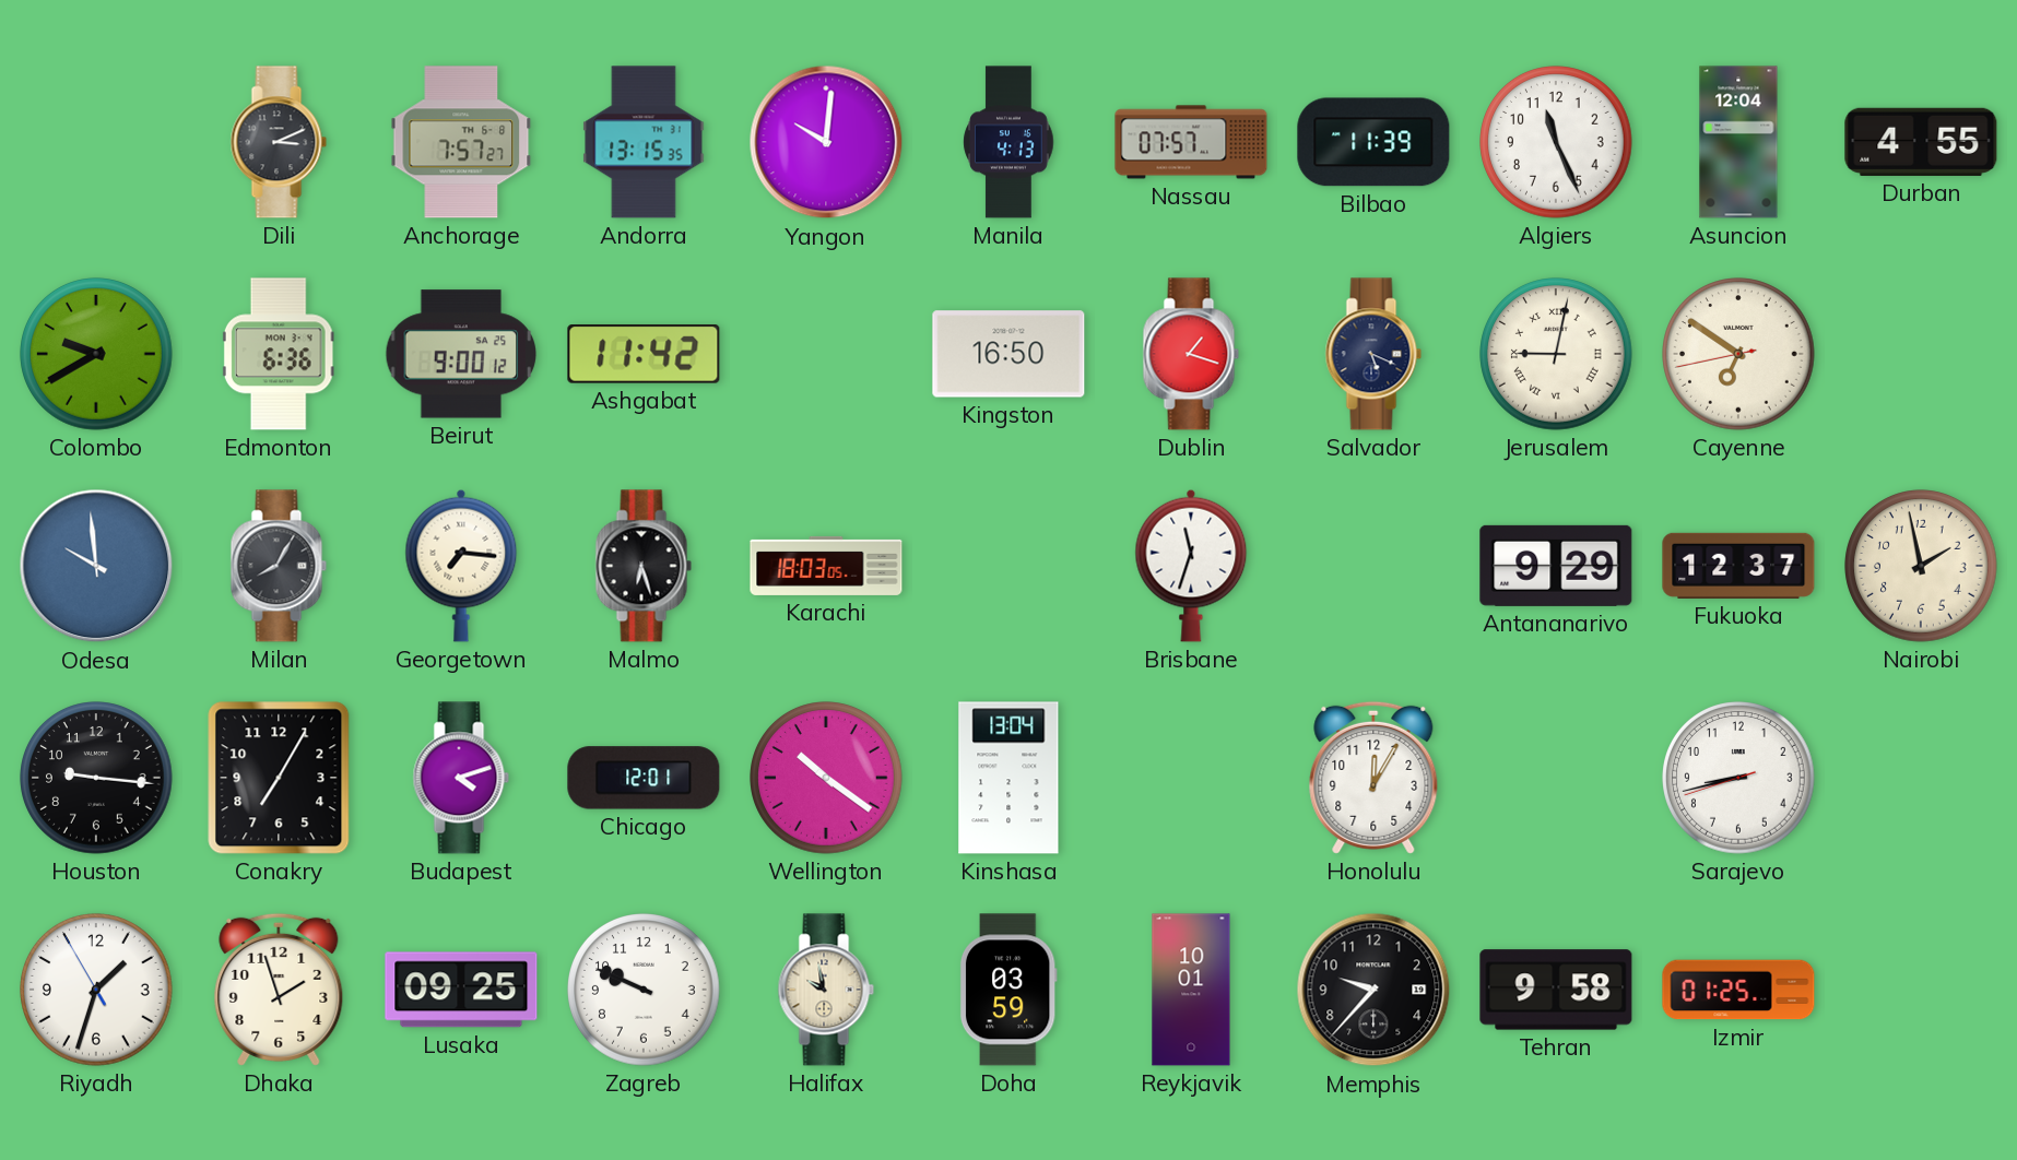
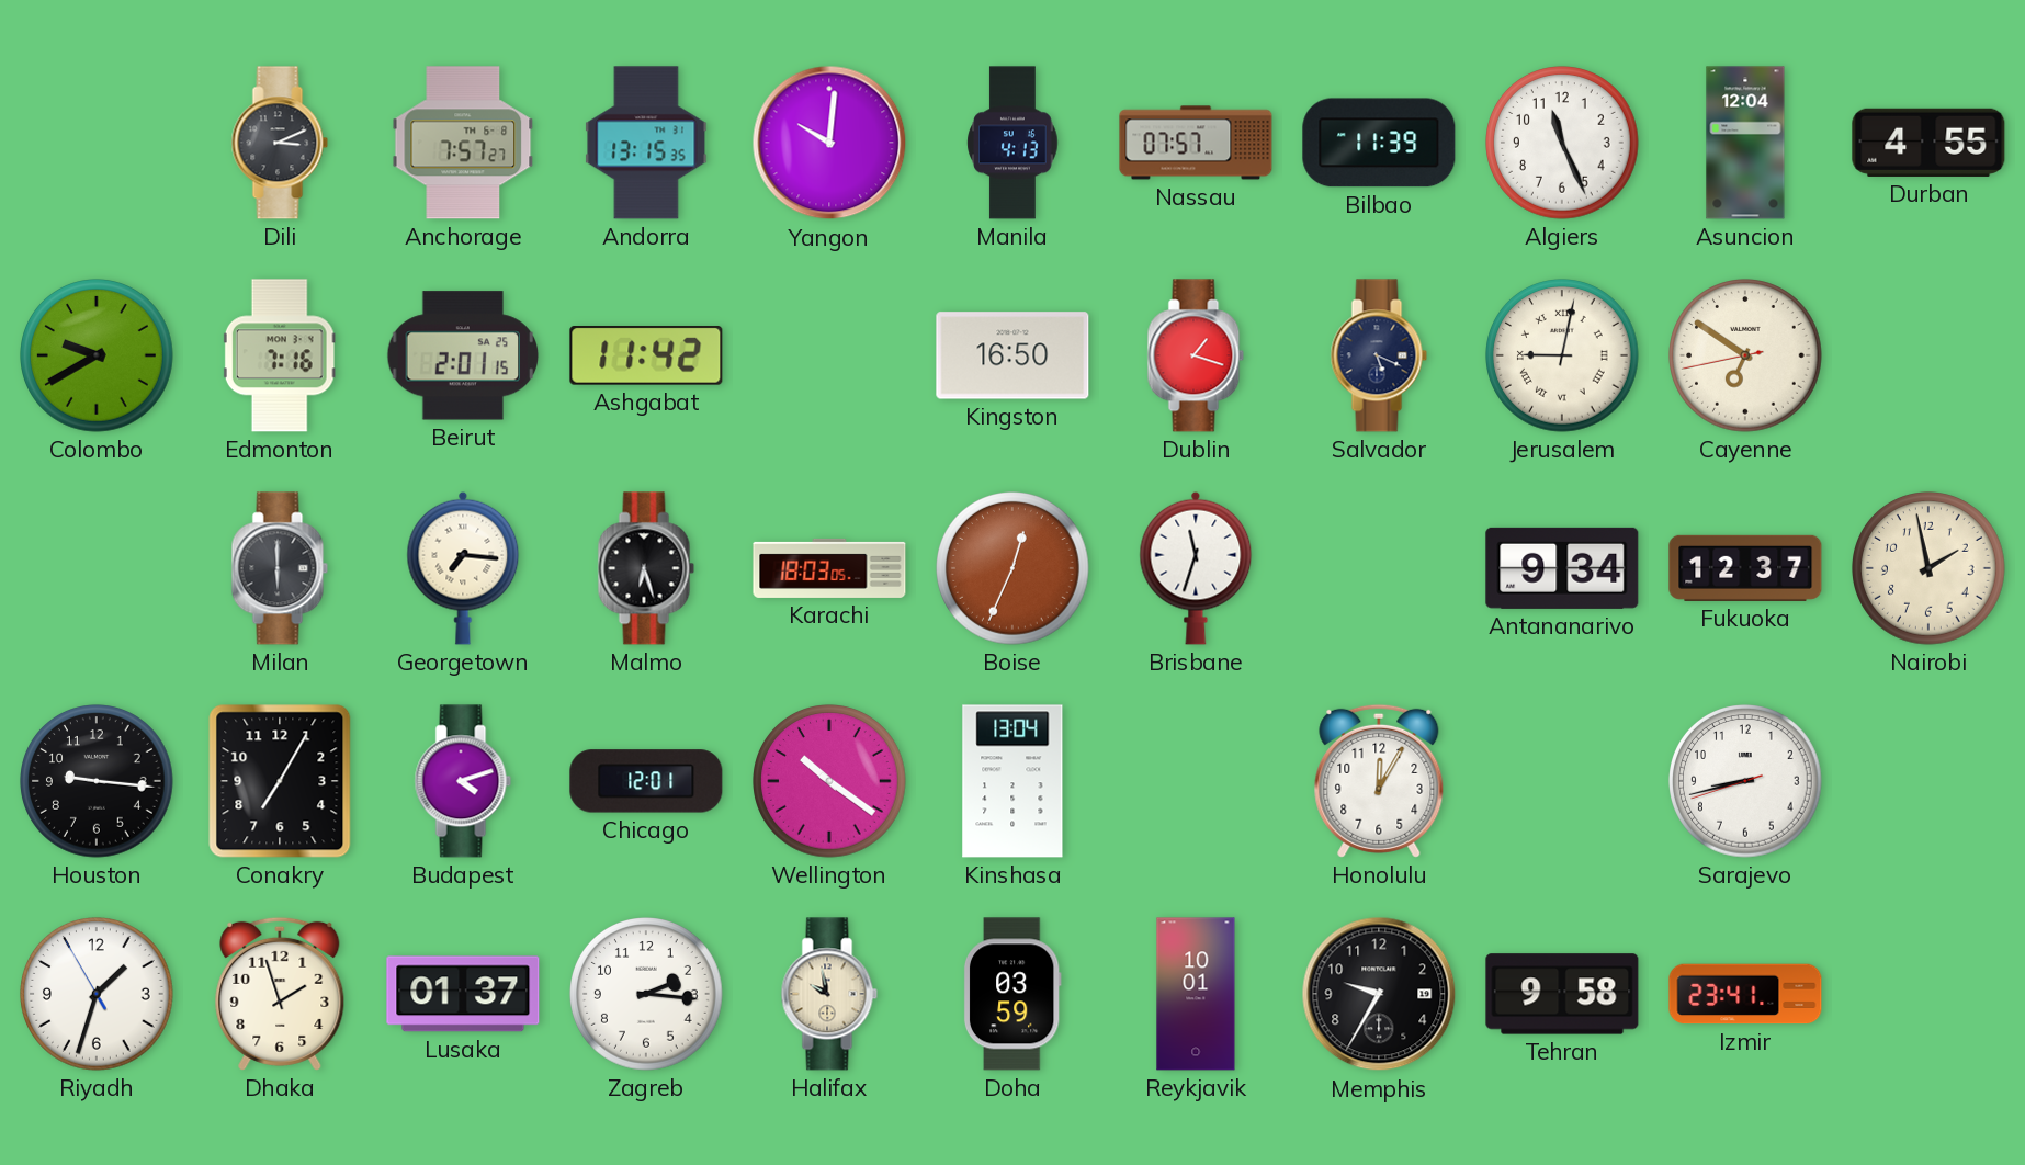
Edmonton: 6:36 -> 7:16
Beirut: 9:00 -> 2:01
Odesa: 9:59 -> none
Milan: 8:05 -> 6:00
Boise: none -> 12:34
Antananarivo: 9:29 -> 9:34
Lusaka: 09:25 -> 01:37
Zagreb: 9:49 -> 2:16
Memphis: 9:37 -> 9:35
Izmir: 01:25 -> 23:41
